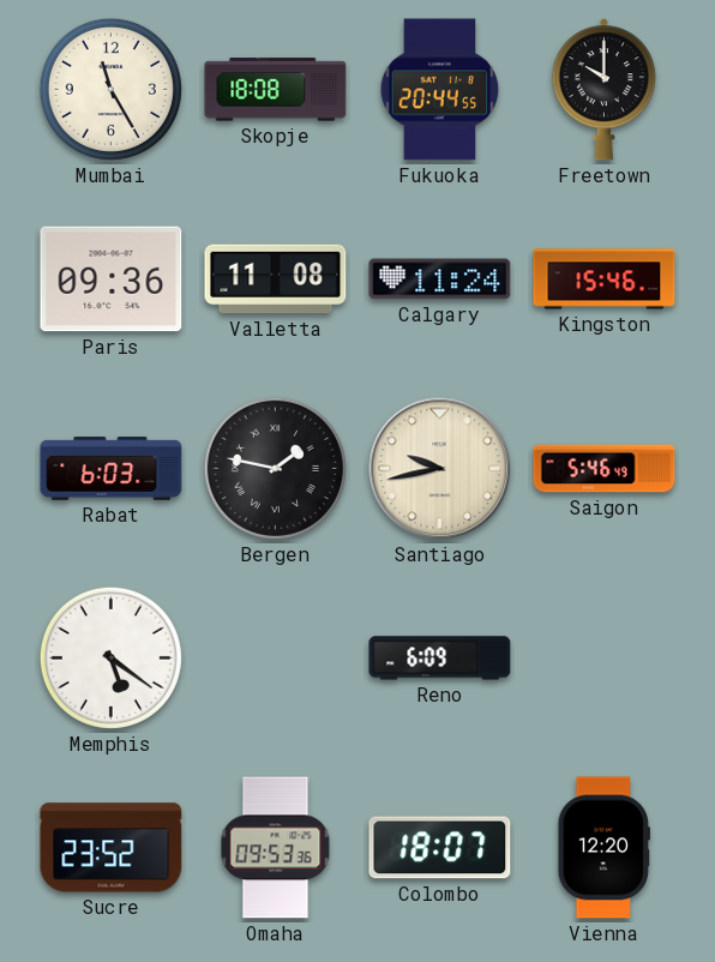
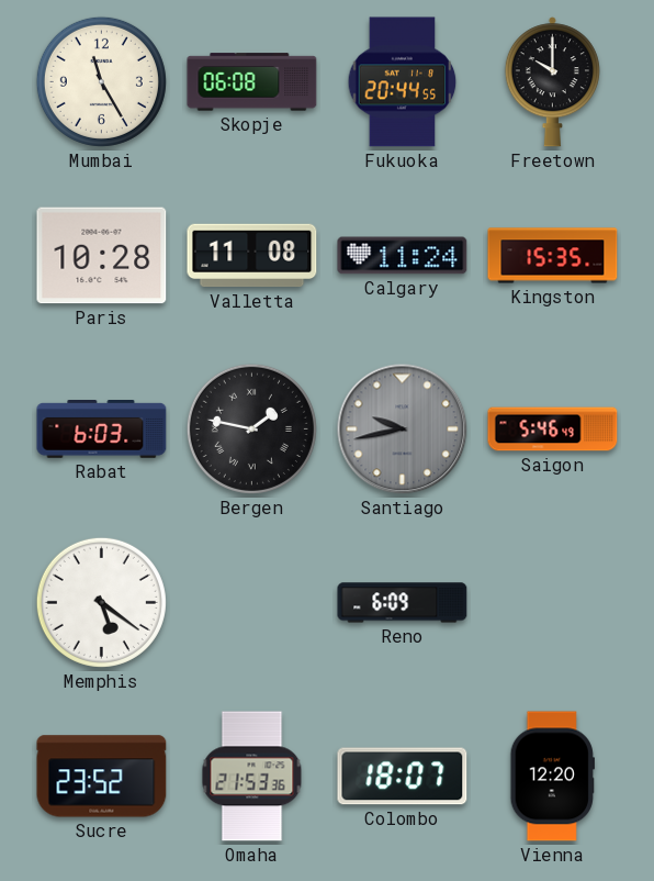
Skopje: 18:08 -> 06:08
Paris: 09:36 -> 10:28
Kingston: 15:46 -> 15:35
Santiago dial: cream -> grey
Omaha: 09:53 -> 21:53
